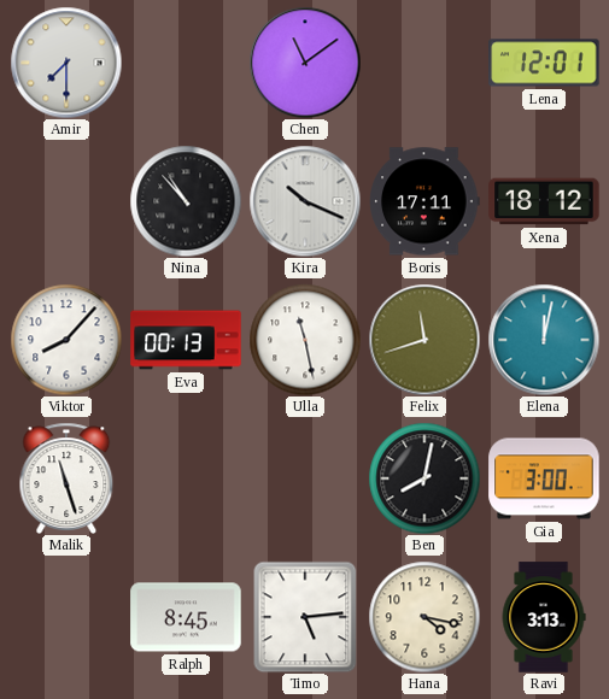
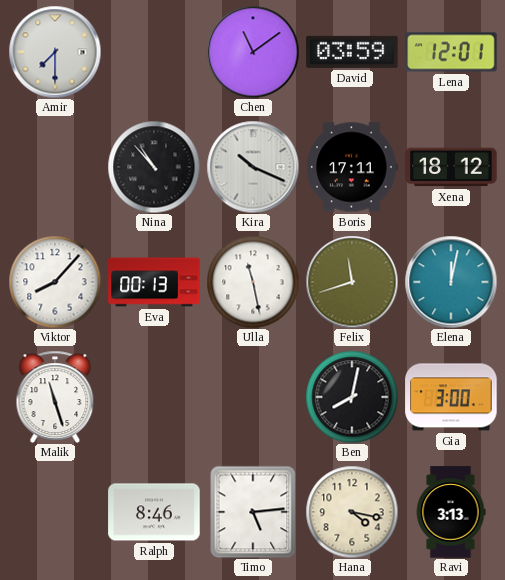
David: none -> 03:59
Ralph: 8:45 -> 8:46
